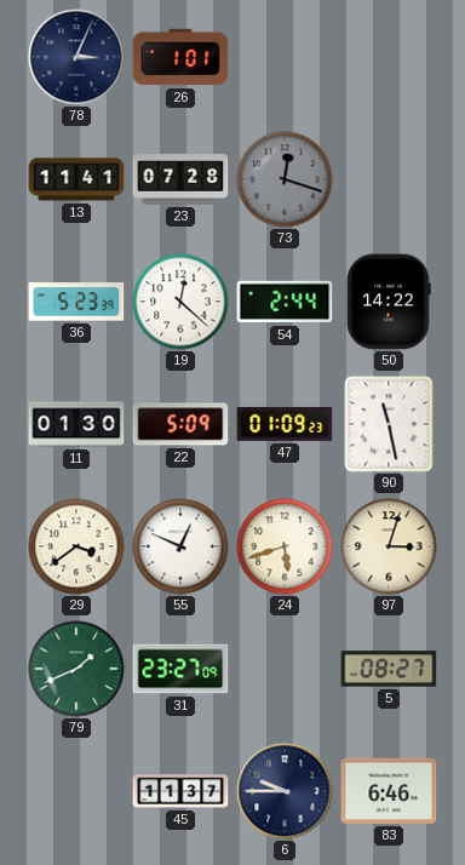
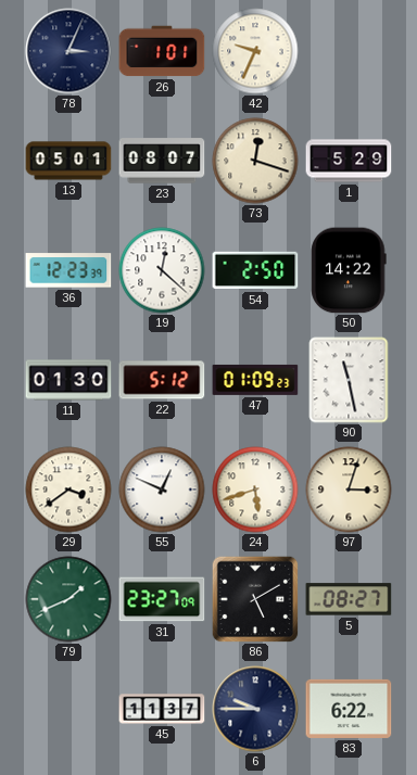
42: none -> 9:34
13: 11:41 -> 05:01
23: 07:28 -> 08:07
73 dial: grey -> cream
1: none -> 5:29
36: 5:23 -> 12:23
54: 2:44 -> 2:50
22: 5:09 -> 5:12
86: none -> 5:10
83: 6:46 -> 6:22
